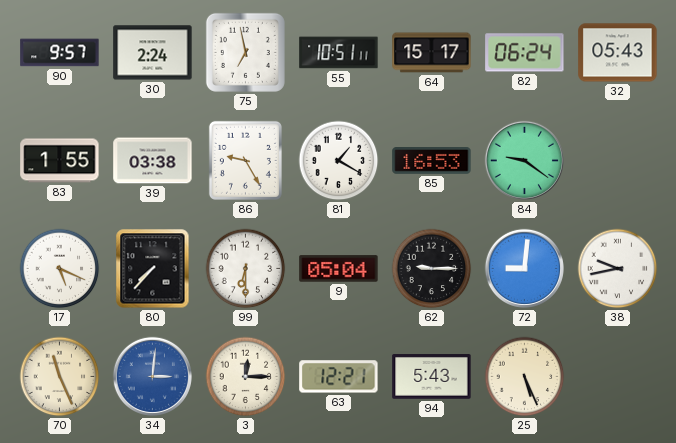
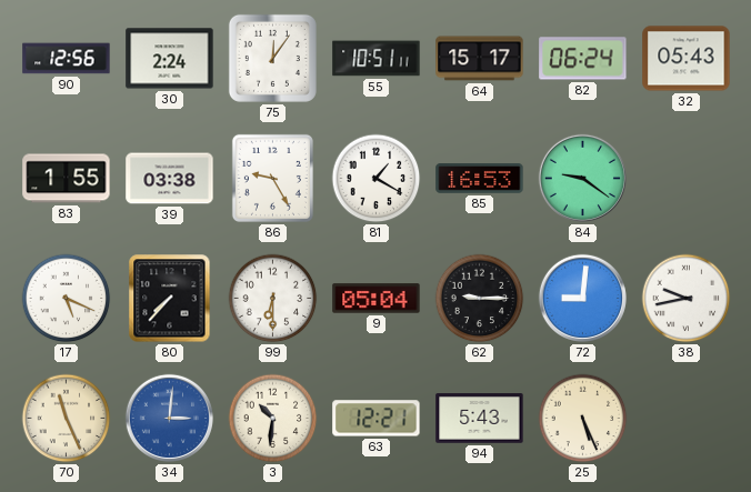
90: 9:57 -> 12:56
75: 6:58 -> 12:06
3: 12:15 -> 10:31
